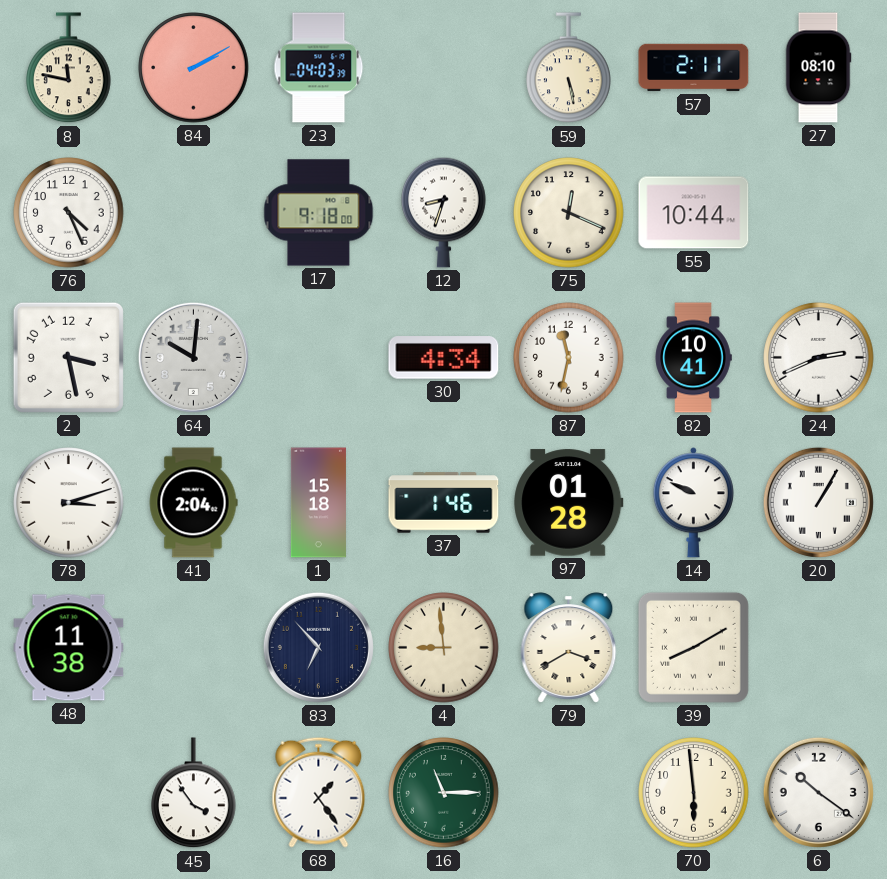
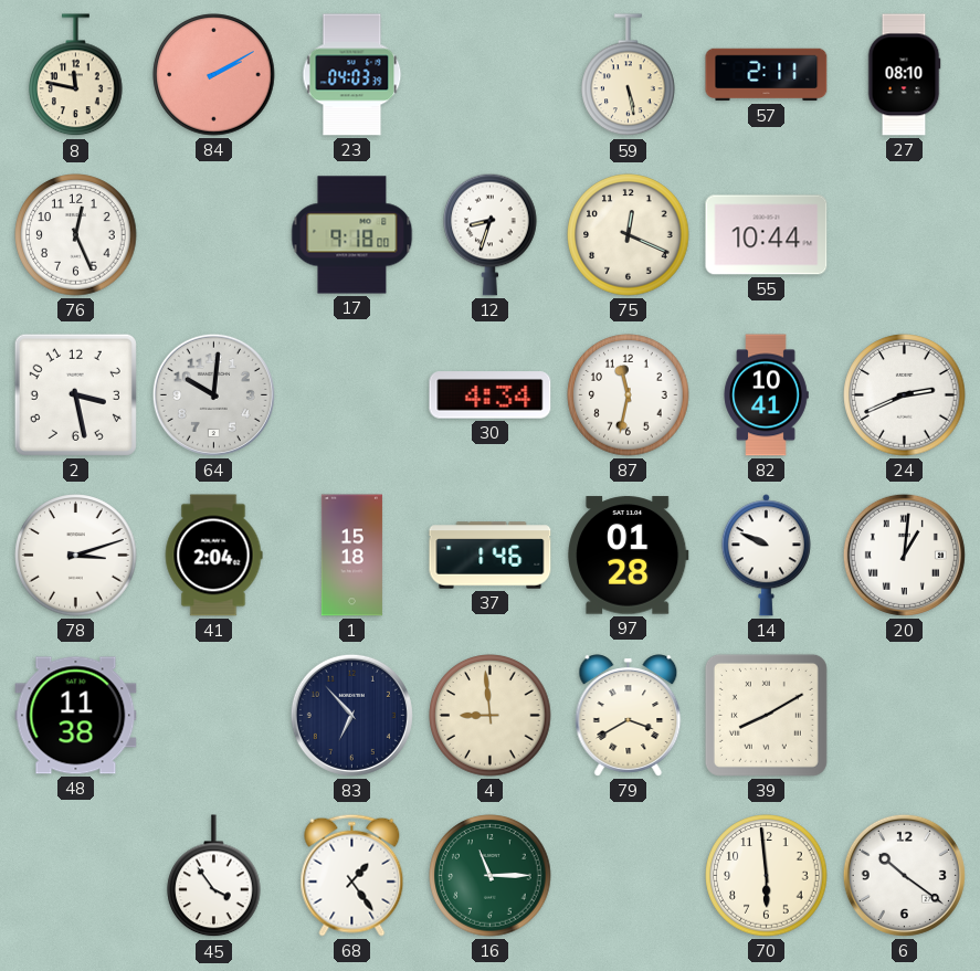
76: 4:26 -> 12:26
20: 1:05 -> 1:01
